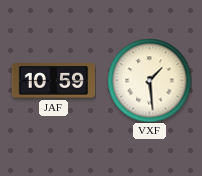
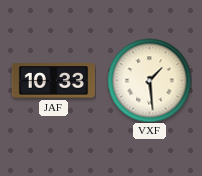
JAF: 10:59 -> 10:33
